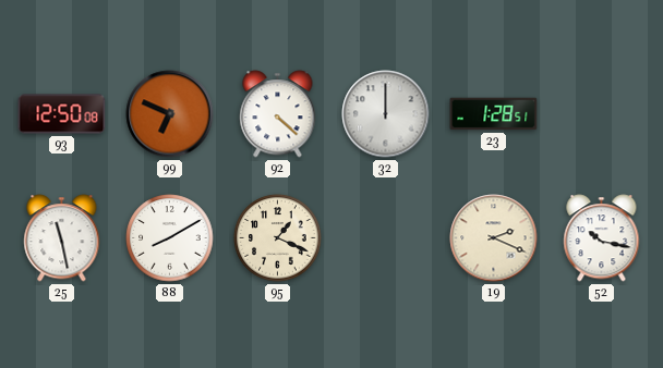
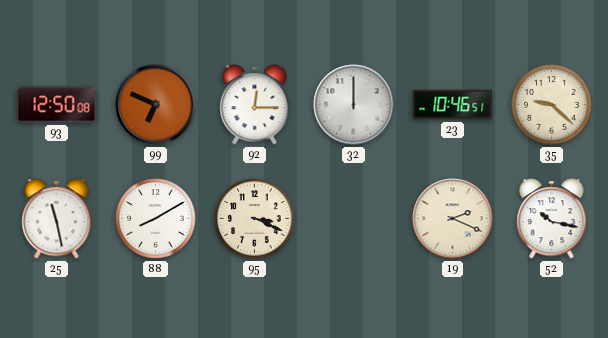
92: 4:22 -> 12:15
23: 1:28 -> 10:46
35: none -> 9:22
95: 1:19 -> 3:19
